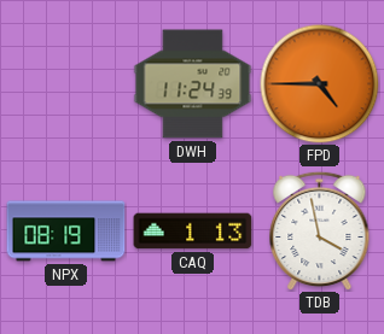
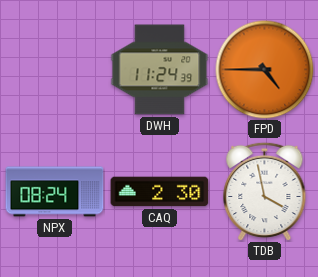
NPX: 08:19 -> 08:24
CAQ: 1:13 -> 2:30
